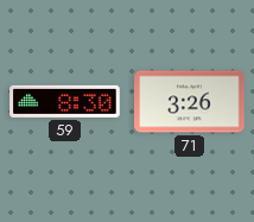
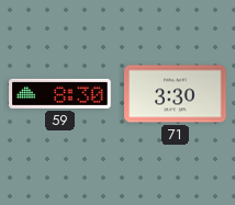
71: 3:26 -> 3:30
